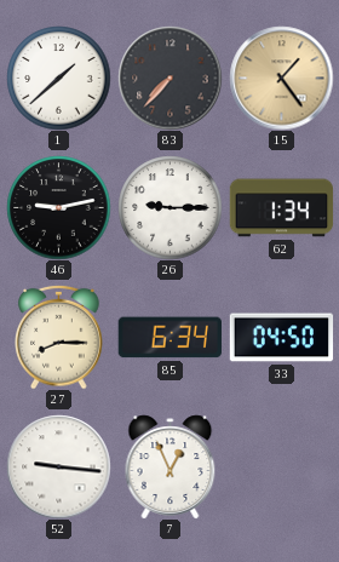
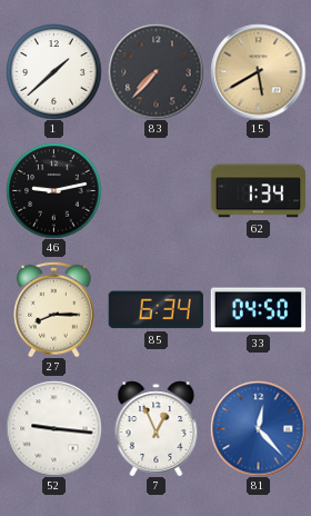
15: 1:24 -> 5:40
26: 9:15 -> none
81: none -> 12:23
